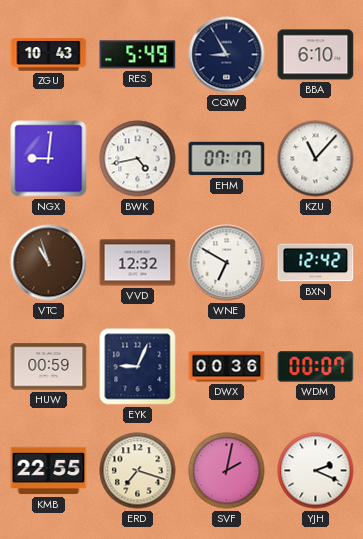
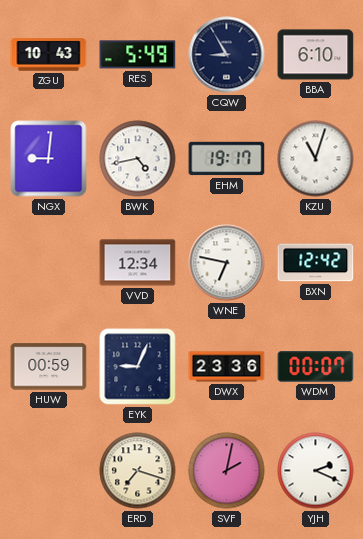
EHM: 07:17 -> 19:17
KZU: 11:07 -> 11:03
VTC: 10:57 -> none
VVD: 12:32 -> 12:34
WNE: 6:50 -> 6:47
DWX: 00:36 -> 23:36
KMB: 22:55 -> none
